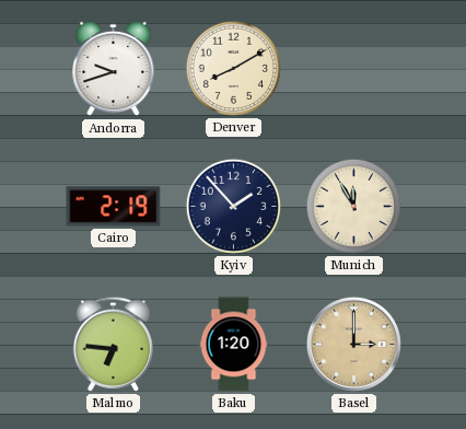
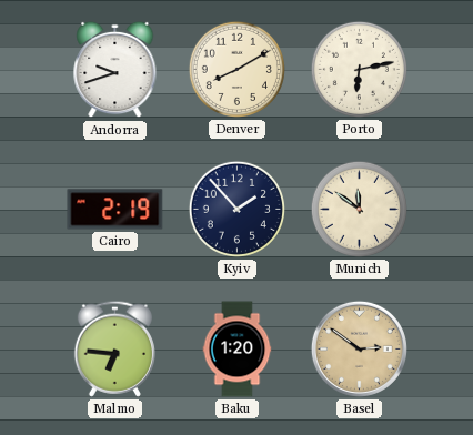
Porto: none -> 6:13
Munich: 11:55 -> 11:51
Basel: 3:00 -> 2:51
